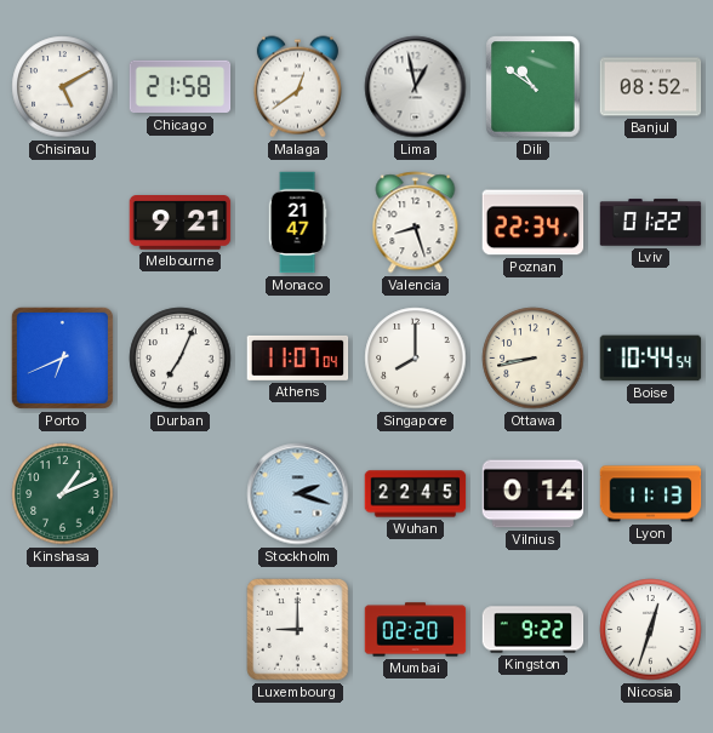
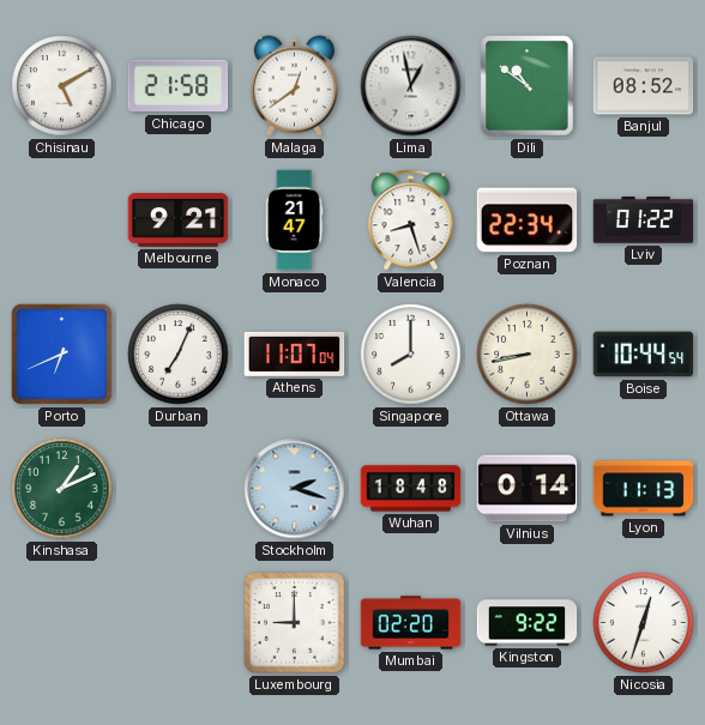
Wuhan: 22:45 -> 18:48
